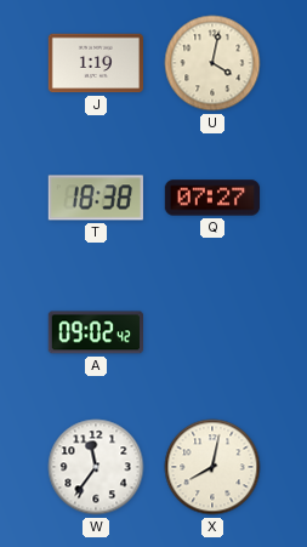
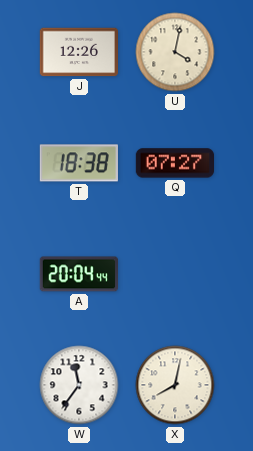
J: 1:19 -> 12:26
A: 09:02 -> 20:04
